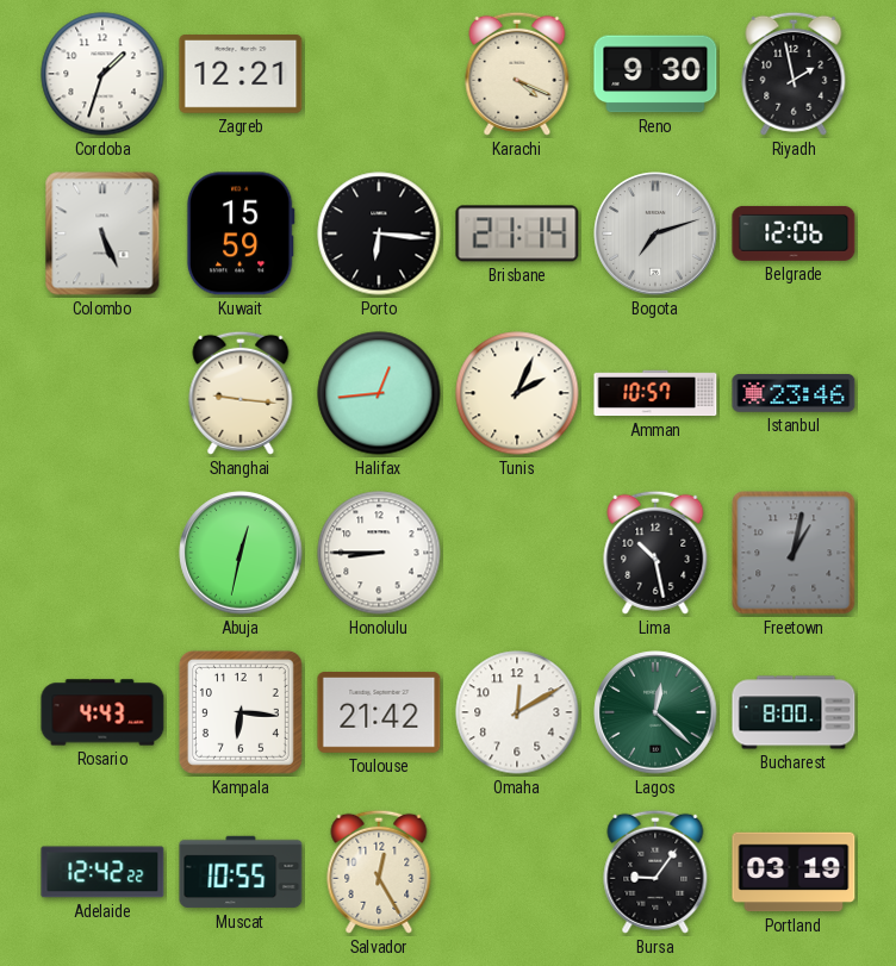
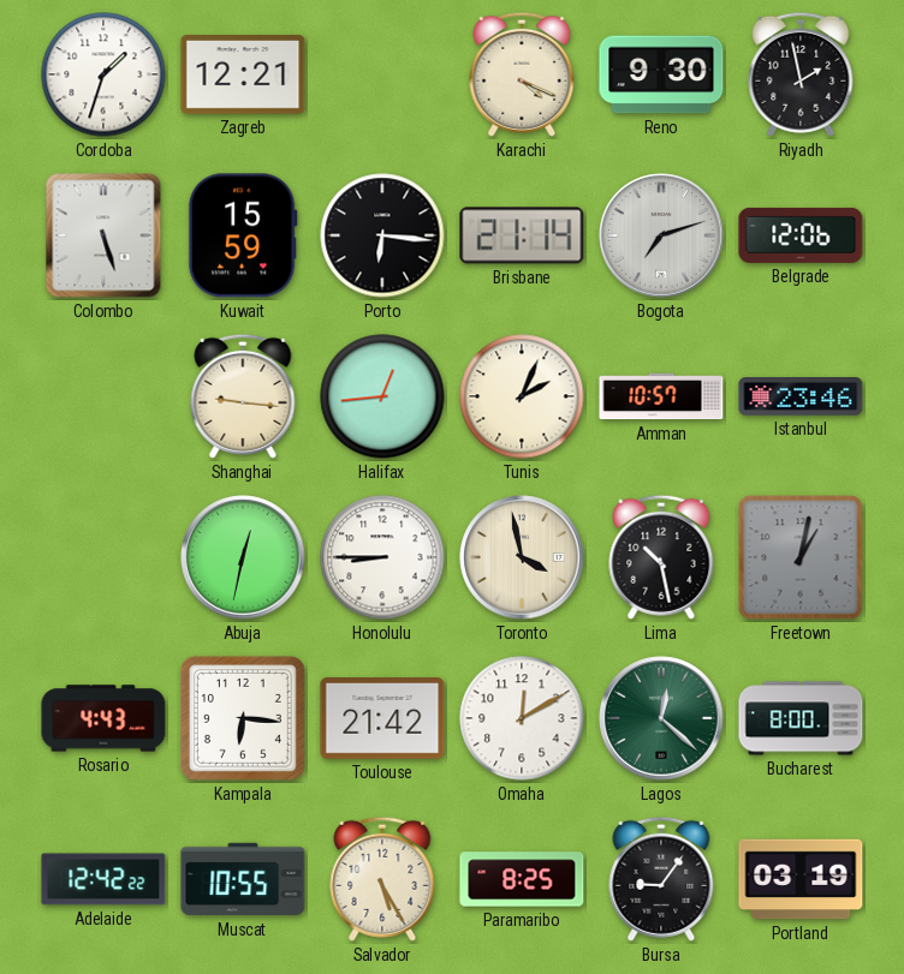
Colombo: 5:26 -> 5:27
Toronto: none -> 3:58
Salvador: 12:25 -> 5:25
Paramaribo: none -> 8:25
